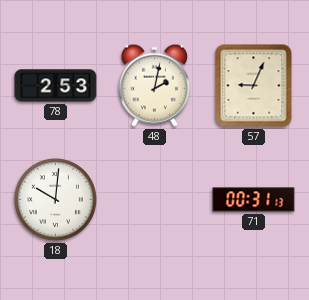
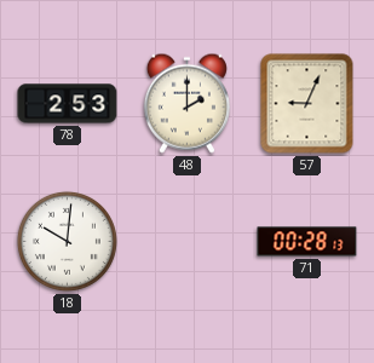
48: 2:02 -> 2:00
71: 00:31 -> 00:28
